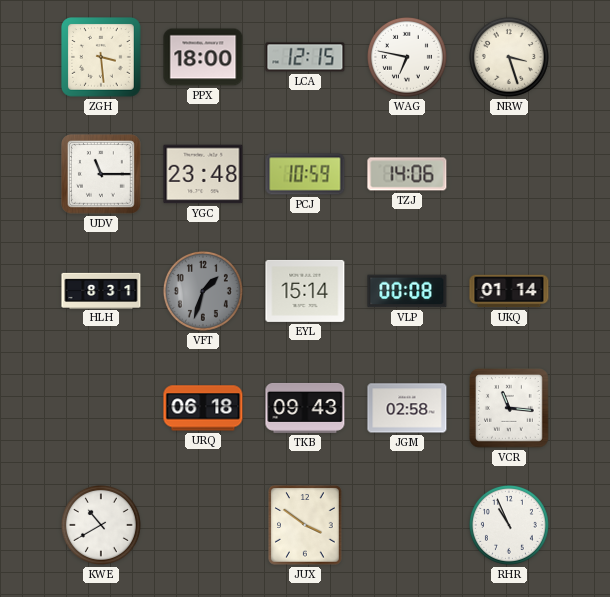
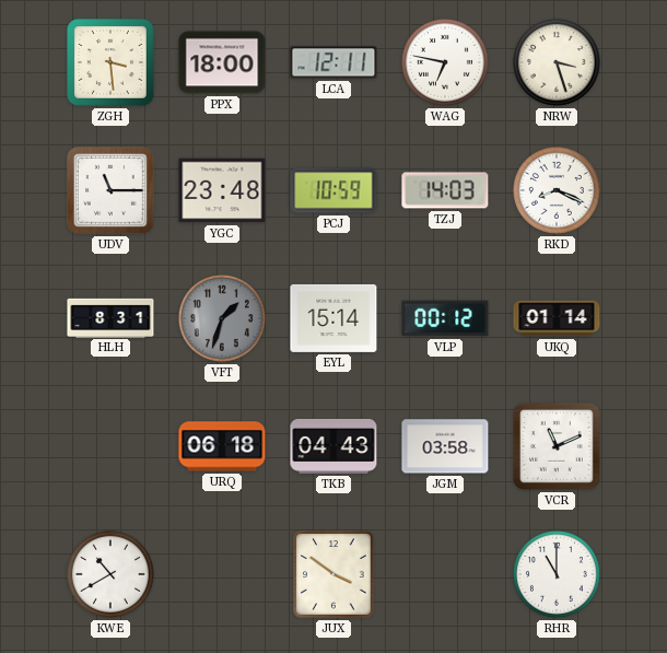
LCA: 12:15 -> 12:11
TZJ: 14:06 -> 14:03
RKD: none -> 8:19
VLP: 00:08 -> 00:12
TKB: 09:43 -> 04:43
JGM: 02:58 -> 03:58
VCR: 11:16 -> 11:11
RHR: 10:56 -> 11:00
